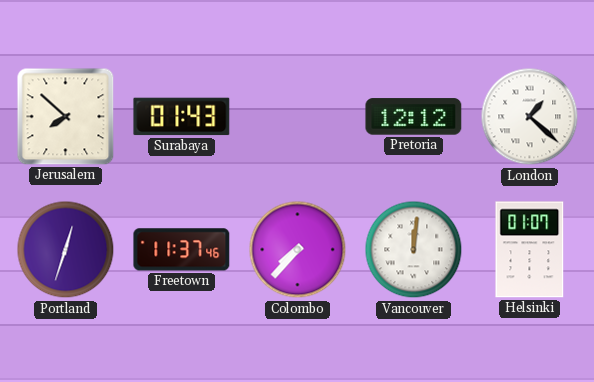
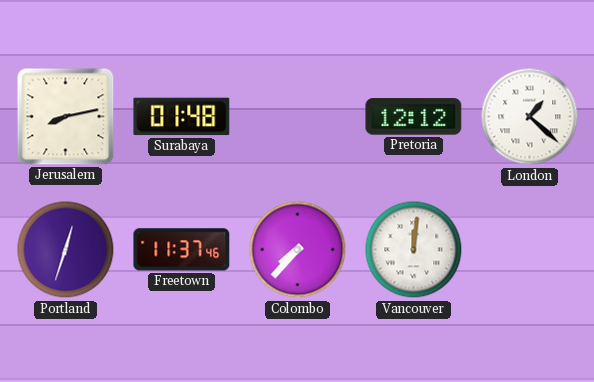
Jerusalem: 7:52 -> 8:13
Surabaya: 01:43 -> 01:48
Helsinki: 01:07 -> none
